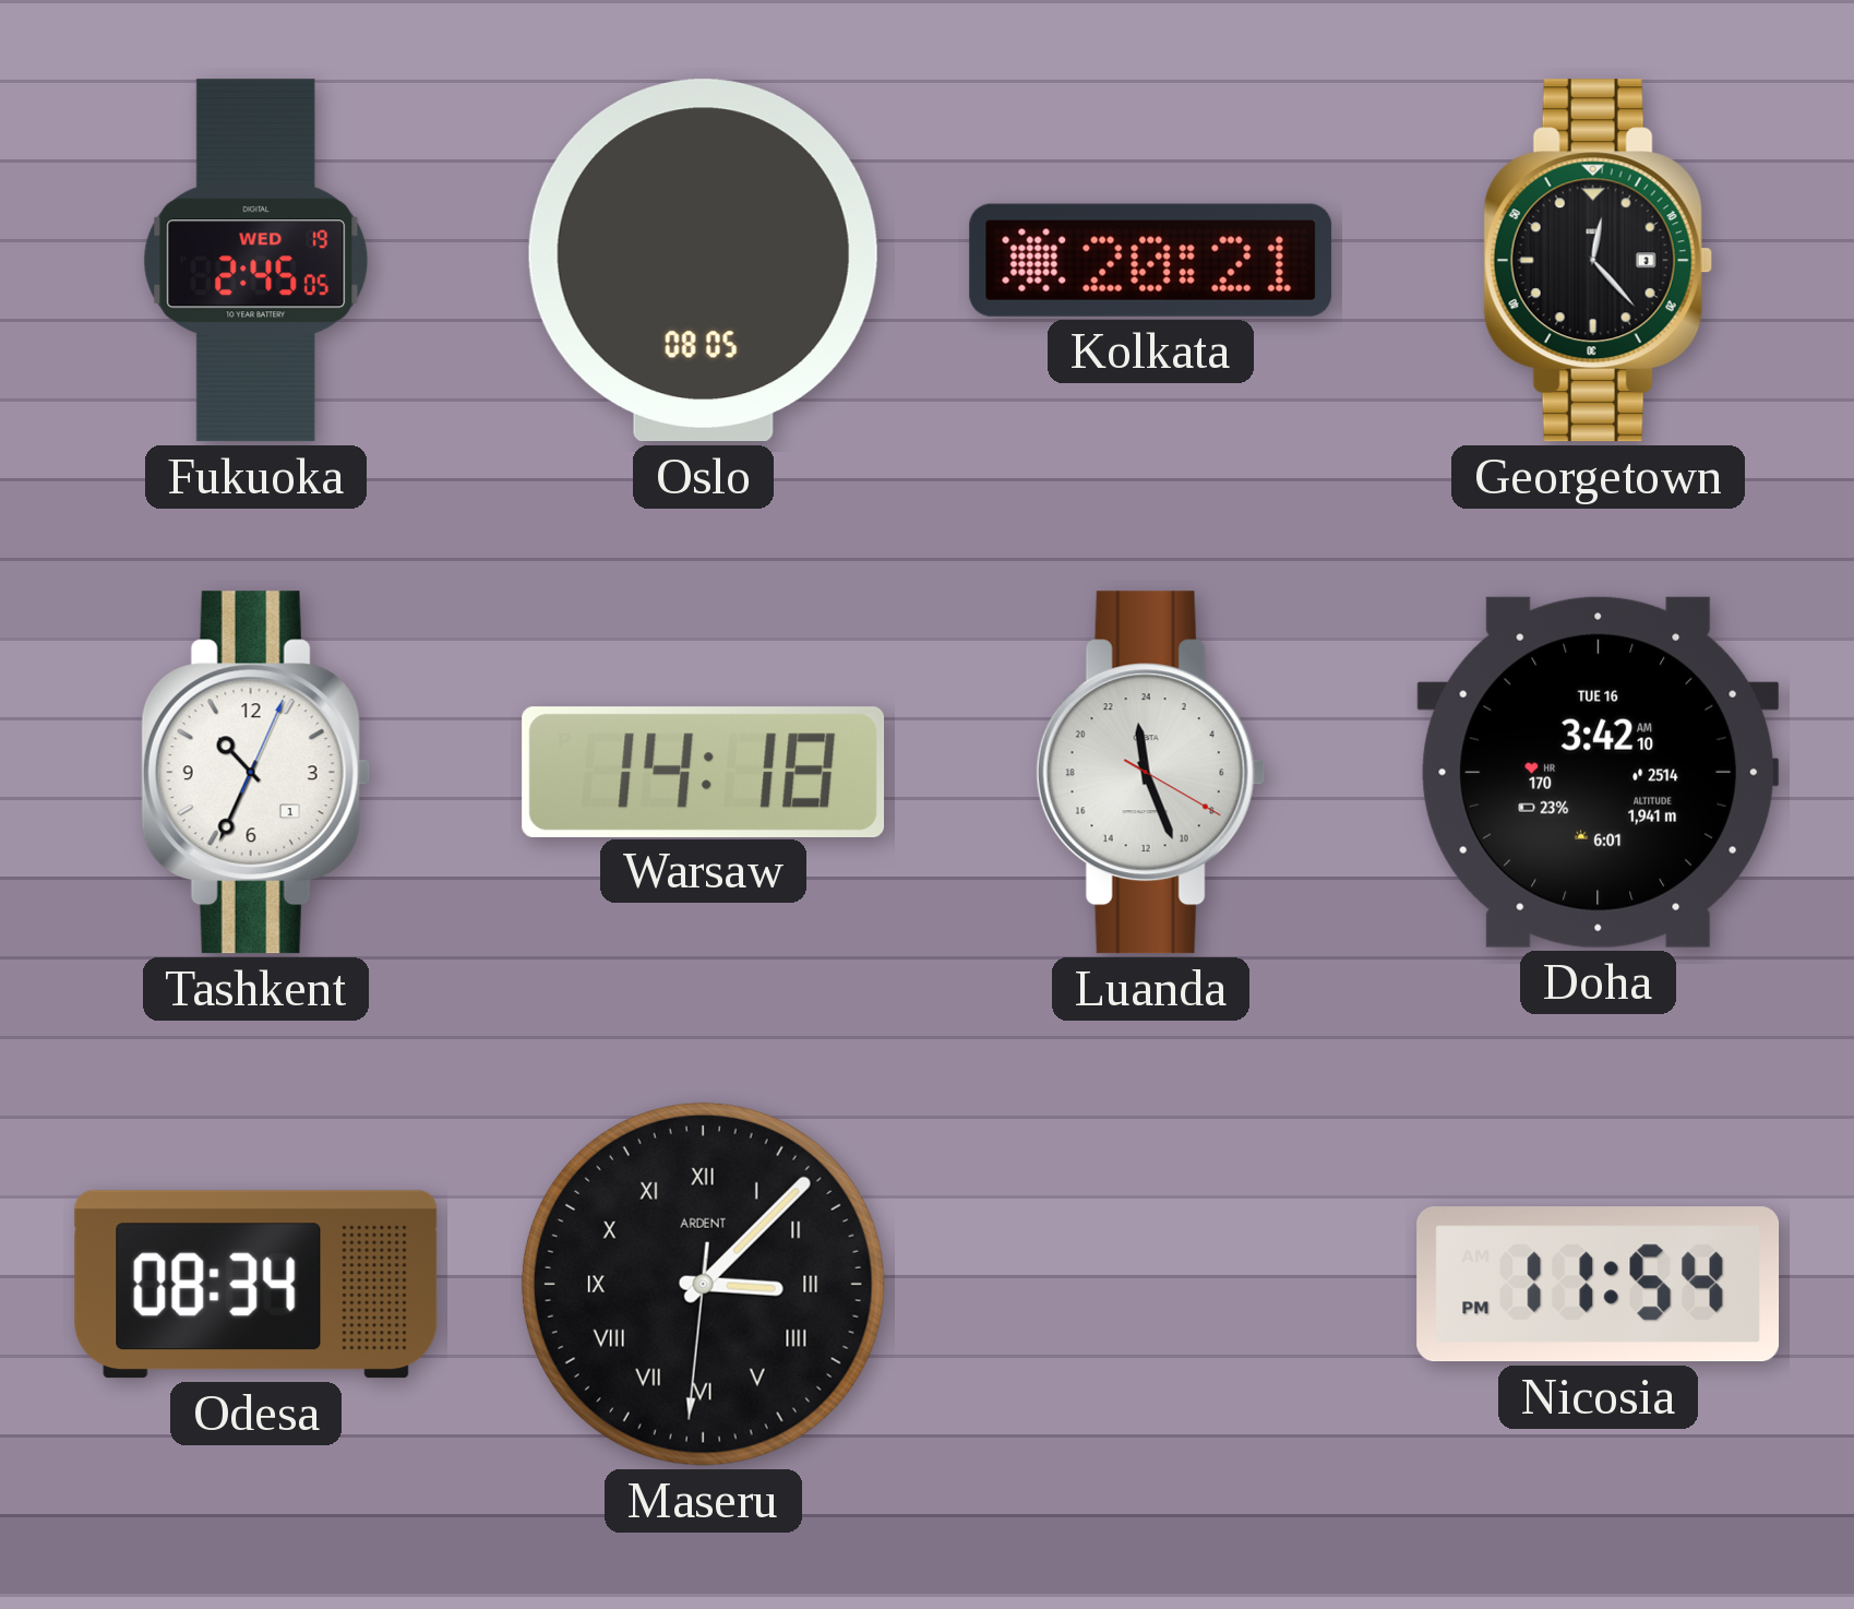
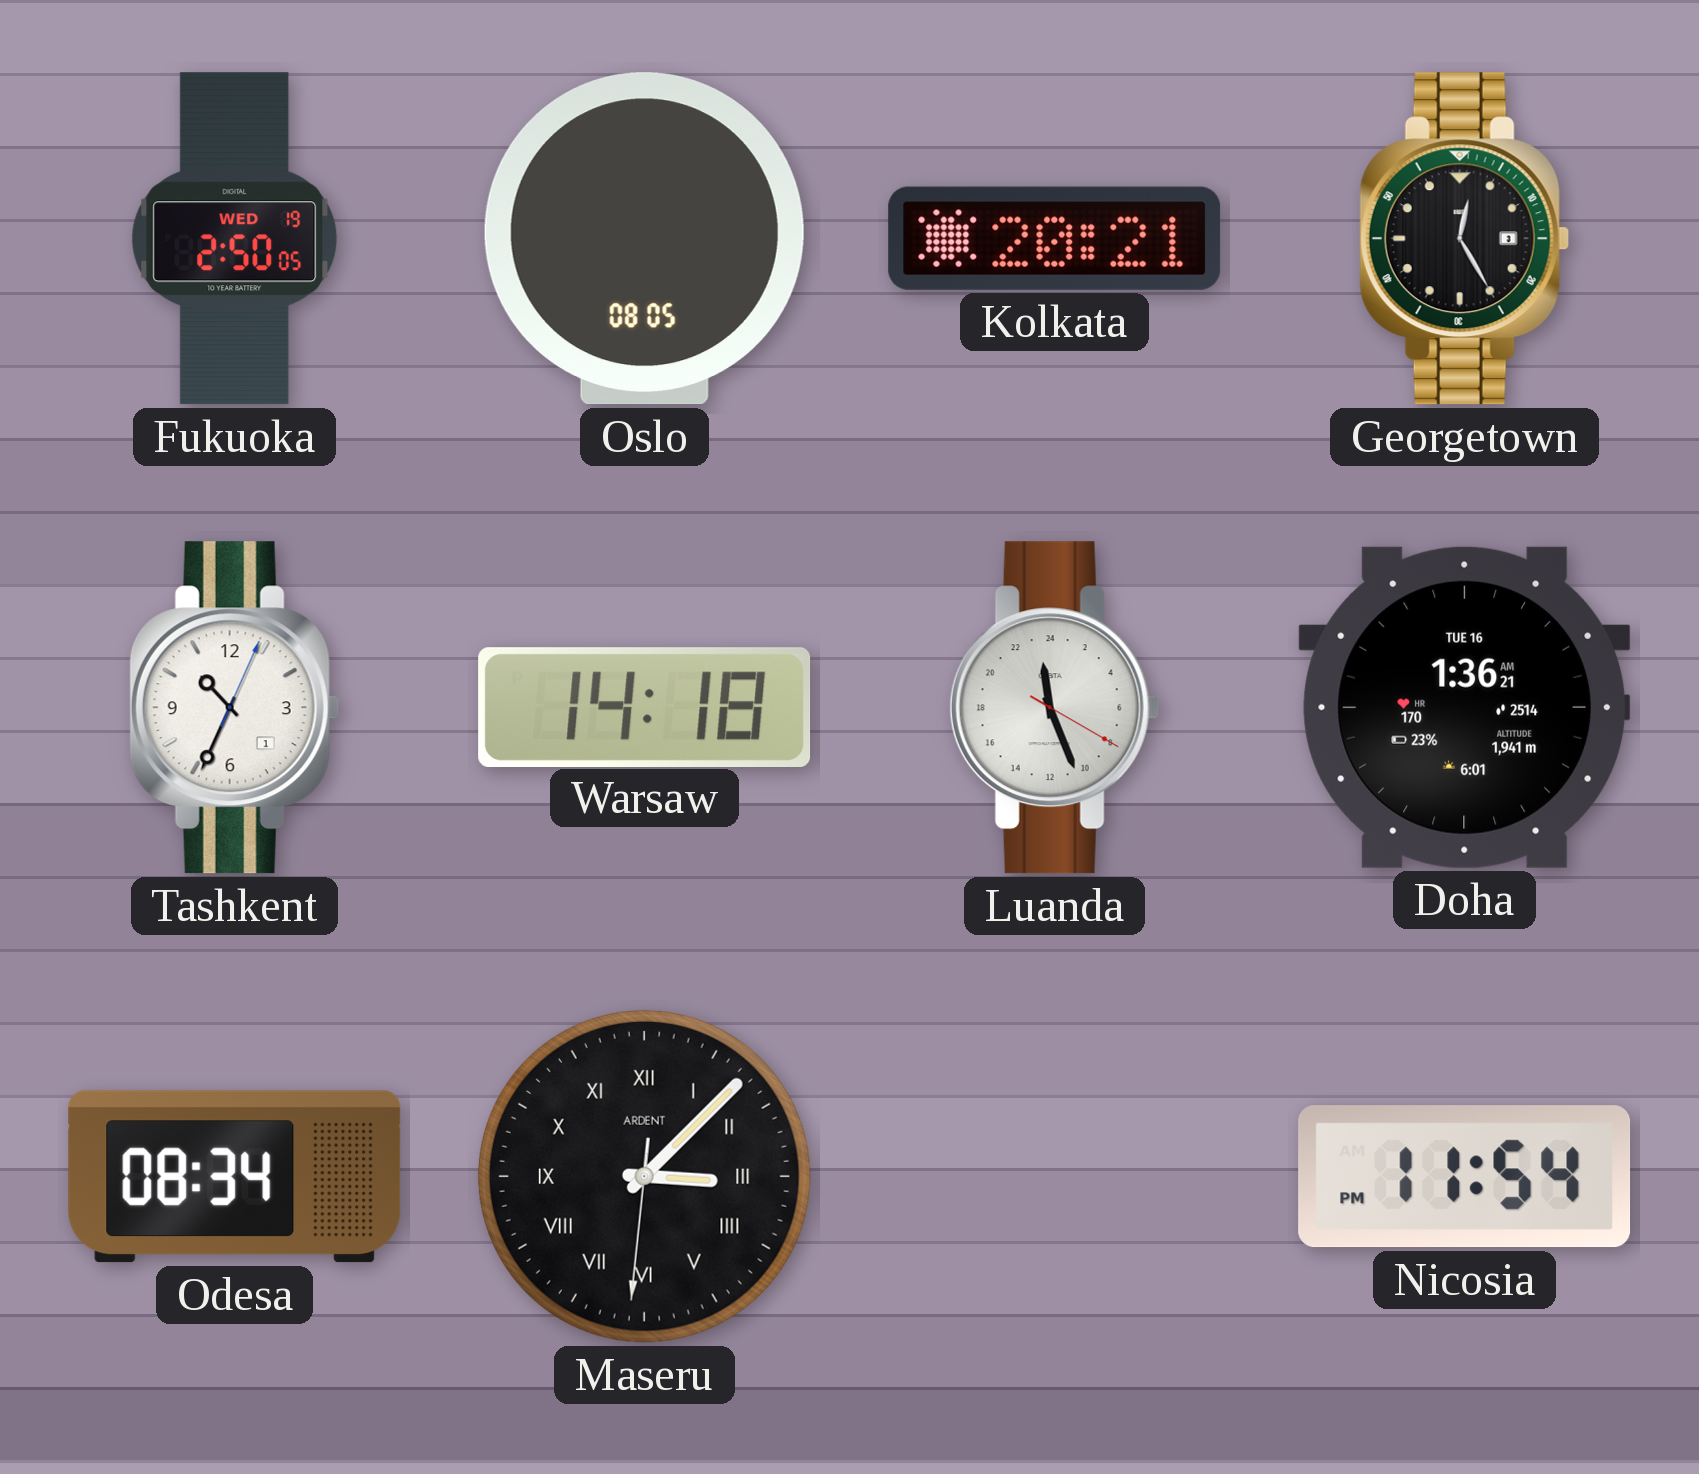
Fukuoka: 2:45 -> 2:50
Georgetown: 12:23 -> 12:25
Doha: 3:42 -> 1:36
